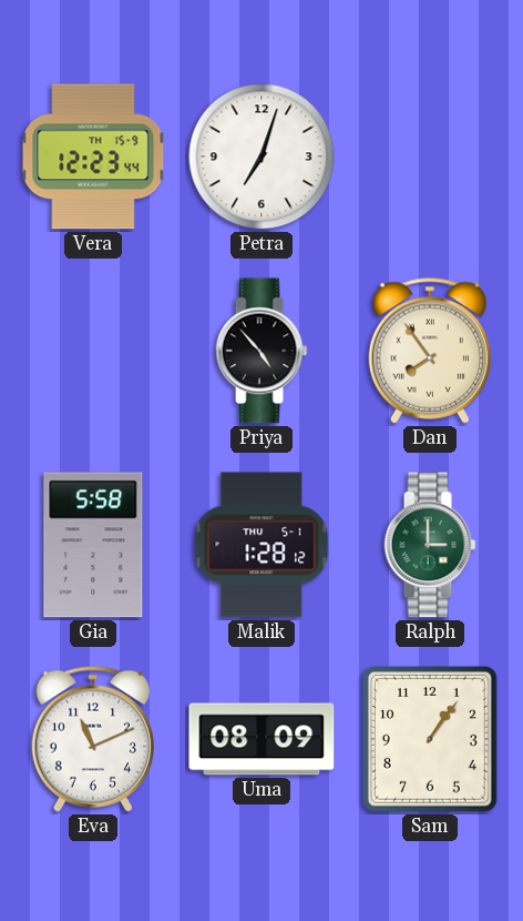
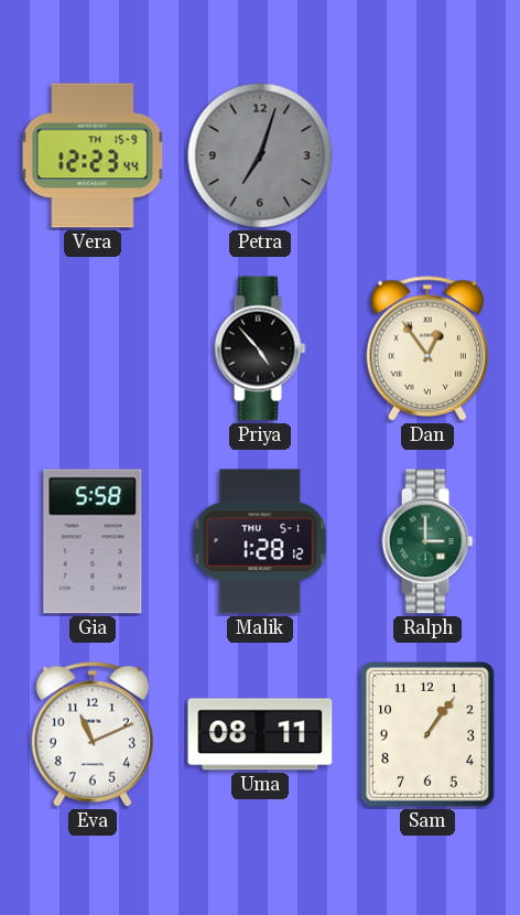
Petra dial: white -> grey
Dan: 7:54 -> 12:54
Uma: 08:09 -> 08:11
